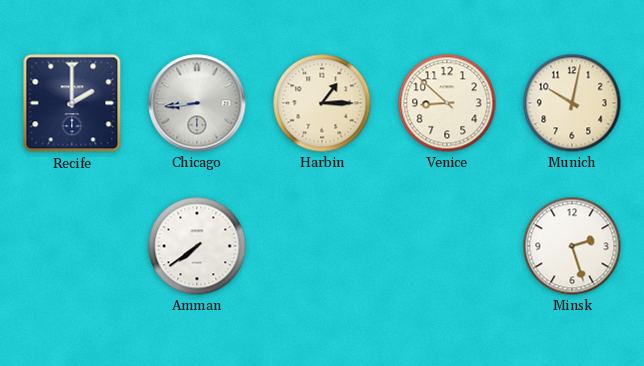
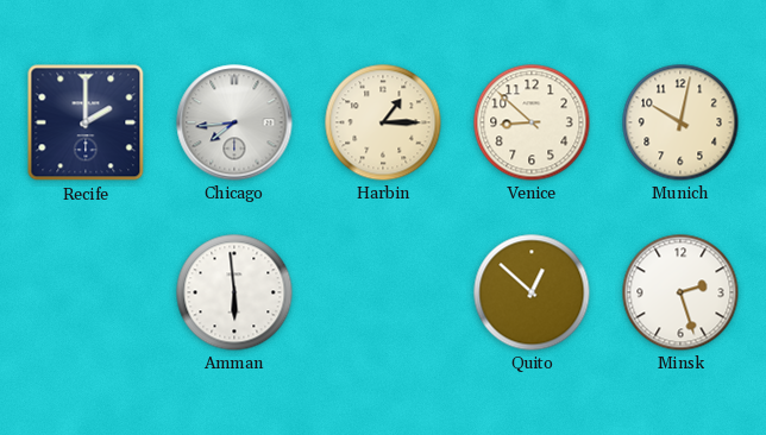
Chicago: 8:44 -> 7:44
Amman: 7:39 -> 5:59
Quito: none -> 12:52
